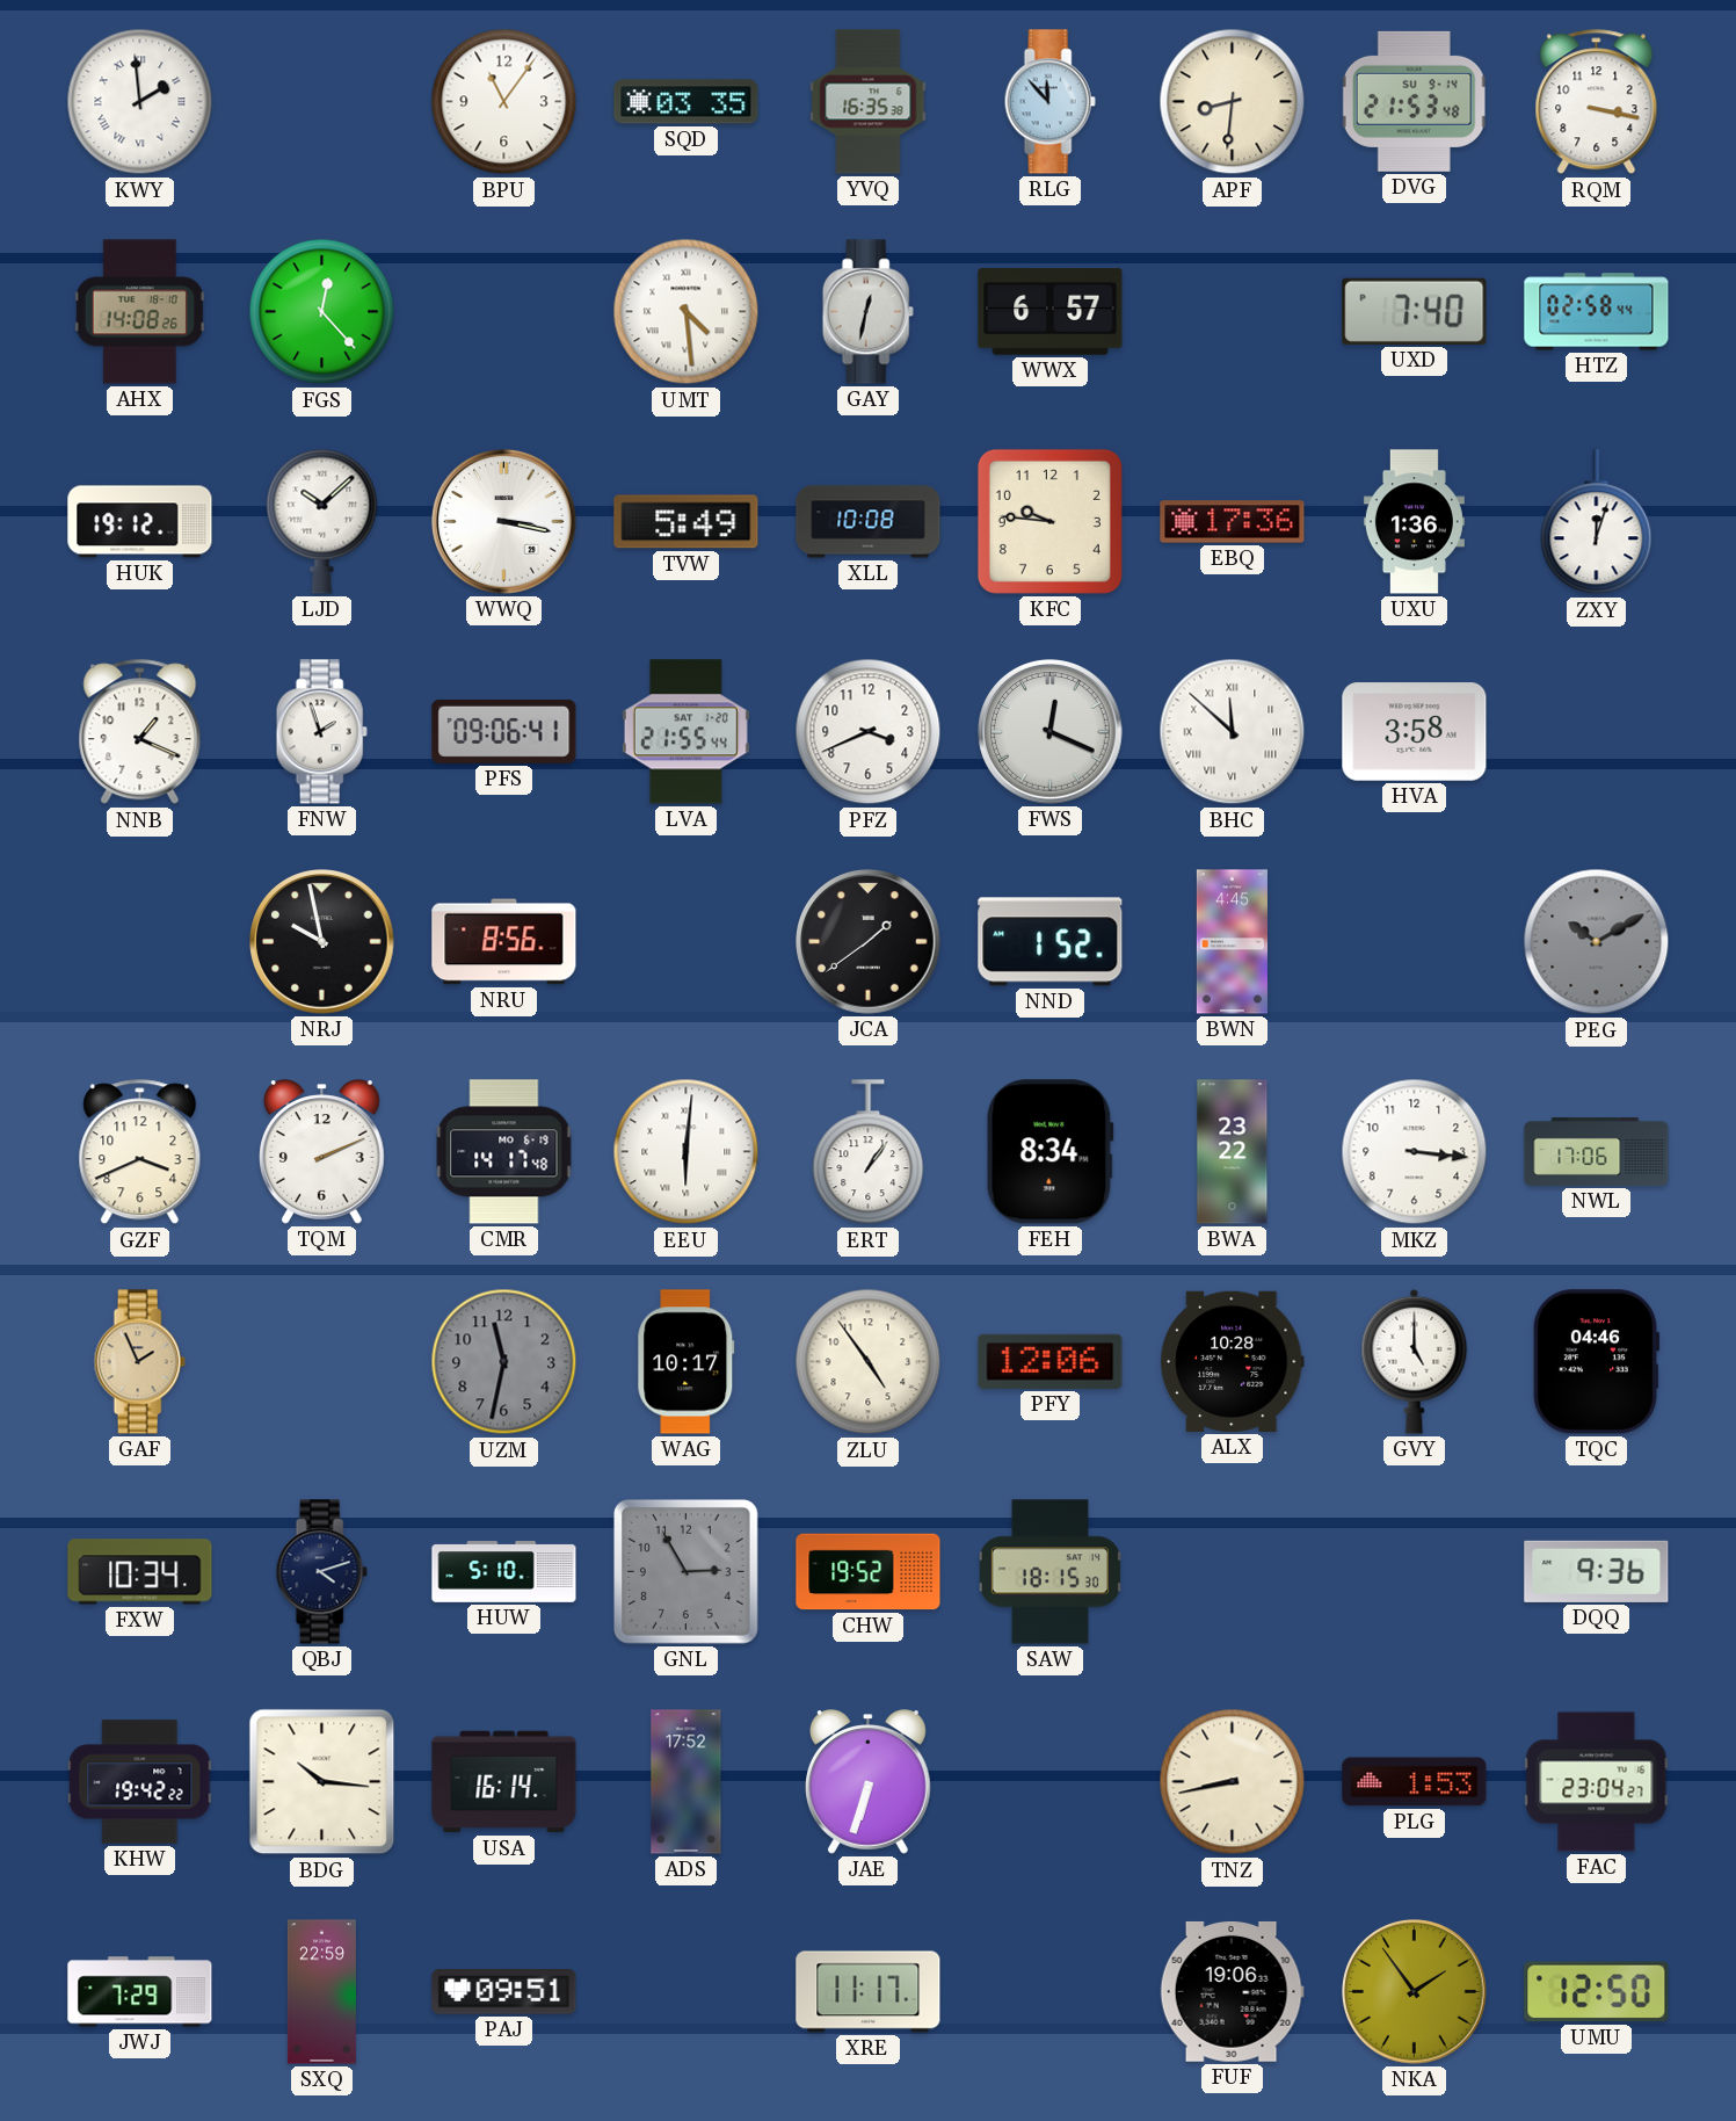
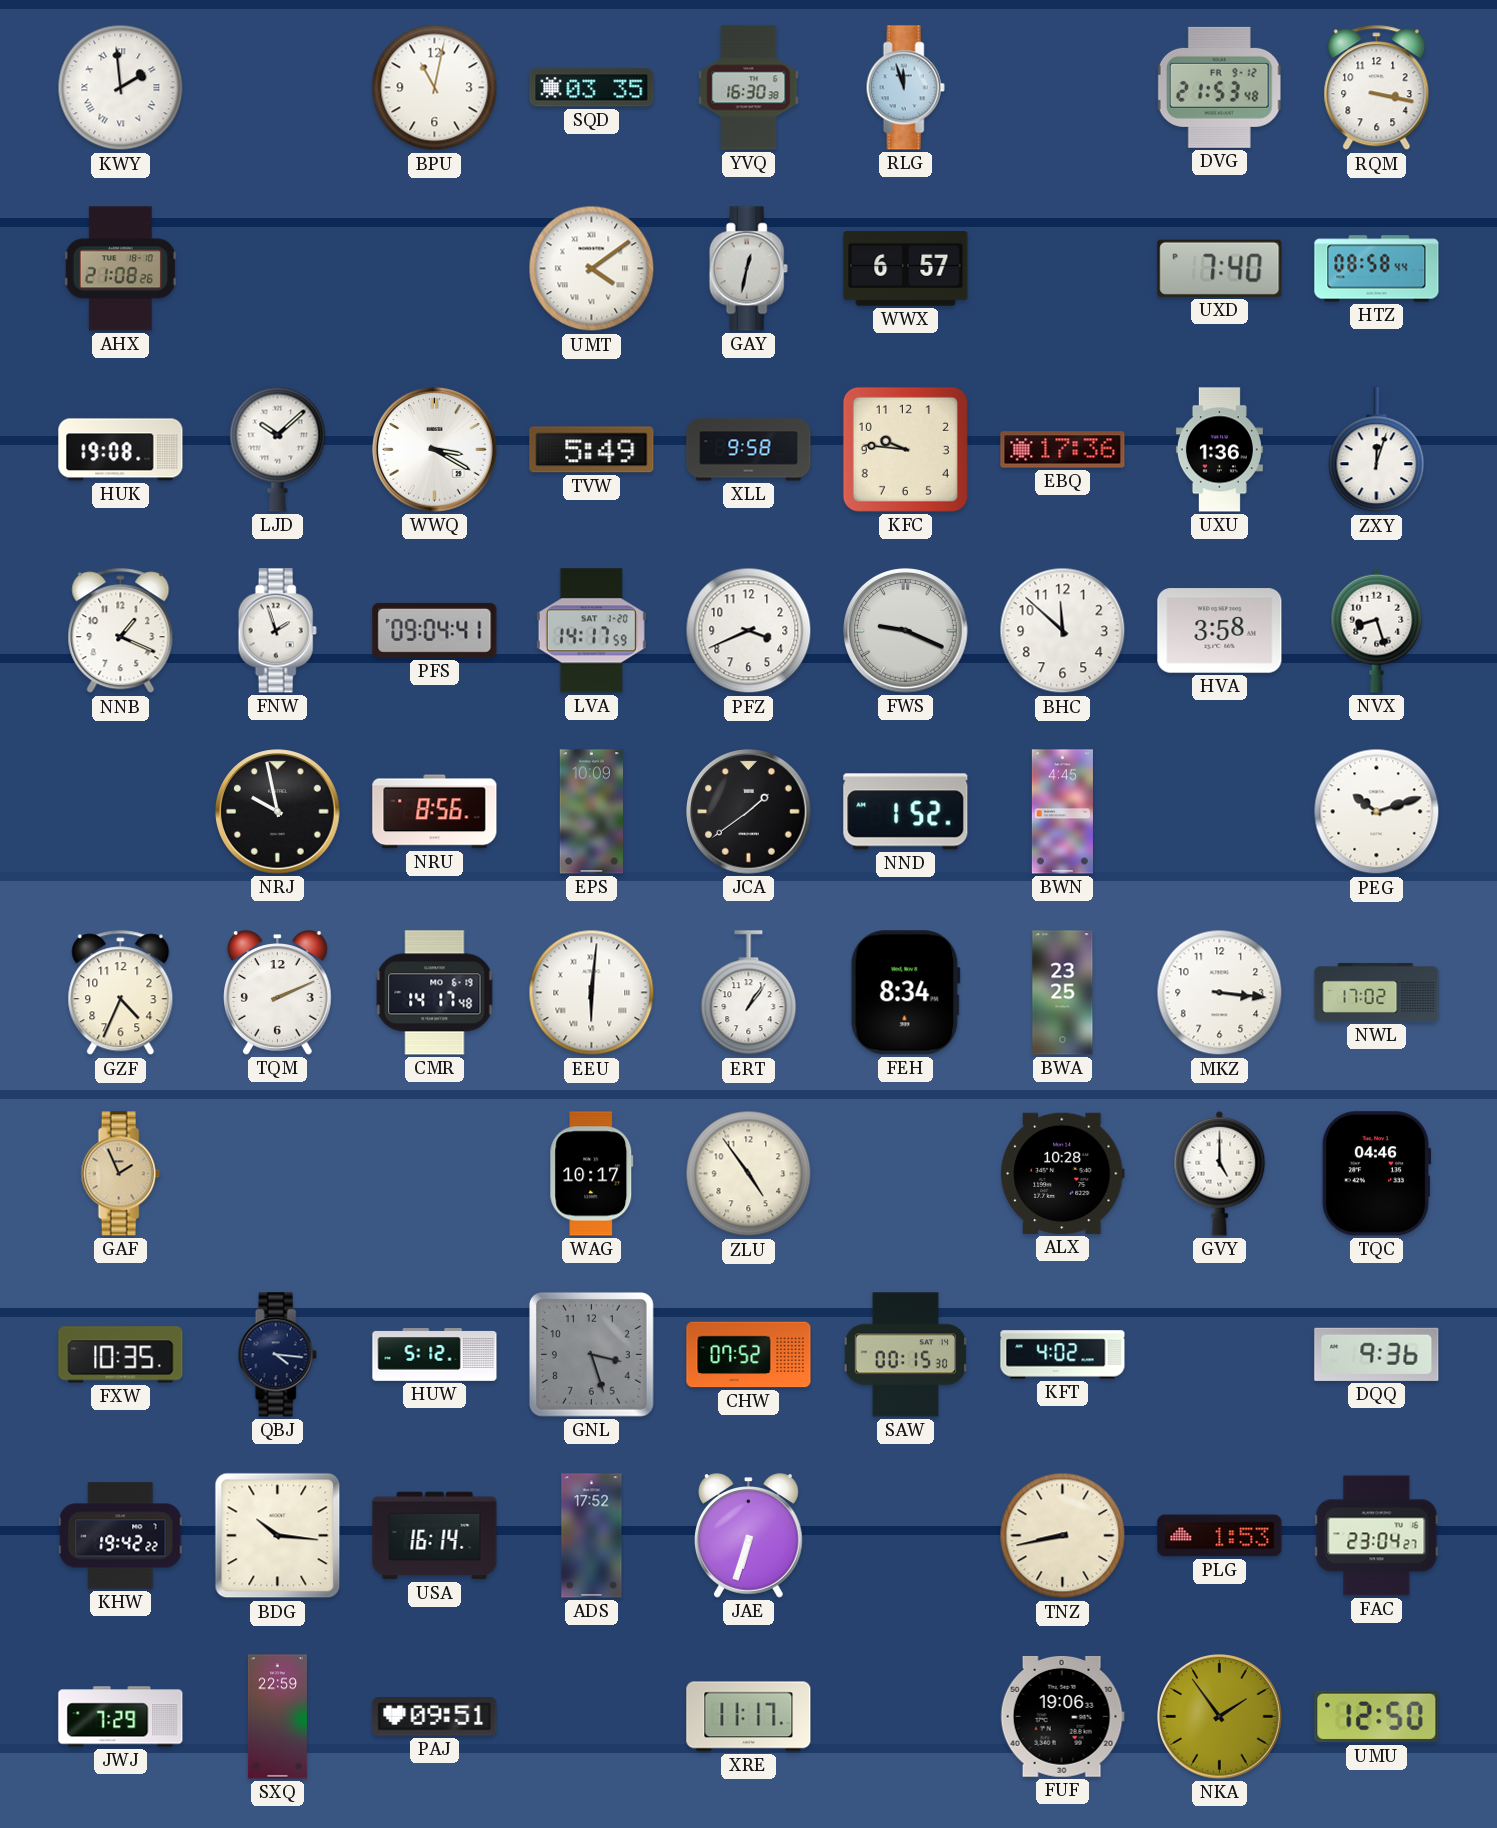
BPU: 11:06 -> 11:02
YVQ: 16:35 -> 16:30
RLG: 11:53 -> 11:57
APF: 8:31 -> none
DVG date: SU 9-14 -> FR 9-12
AHX: 14:08 -> 21:08
FGS: 12:23 -> none
UMT: 4:29 -> 4:09
HTZ: 02:58 -> 08:58
HUK: 19:12 -> 19:08
WWQ: 3:17 -> 3:20
XLL: 10:08 -> 9:58
PFS: 09:06 -> 09:04
LVA: 21:55 -> 14:17
FWS: 12:19 -> 9:19
BHC numerals: Roman -> Arabic
NVX: none -> 8:27
EPS: none -> 10:09
PEG: 10:10 -> 10:12
PEG dial: grey -> white
GZF: 3:41 -> 4:34
BWA: 23:22 -> 23:25
NWL: 17:06 -> 17:02
UZM: 11:32 -> none
PFY: 12:06 -> none
FXW: 10:34 -> 10:35
QBJ: 4:12 -> 4:16
HUW: 5:10 -> 5:12
GNL: 2:55 -> 3:27
CHW: 19:52 -> 07:52
SAW: 18:15 -> 00:15
KFT: none -> 4:02
